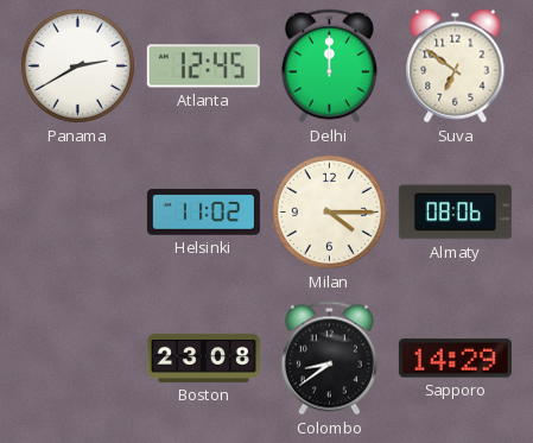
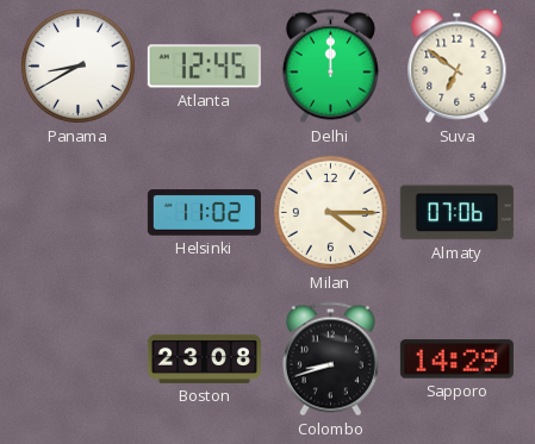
Panama: 2:40 -> 8:40
Almaty: 08:06 -> 07:06
Colombo: 8:39 -> 8:42
